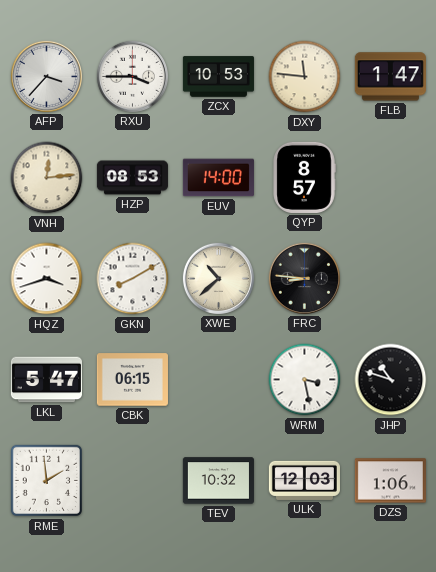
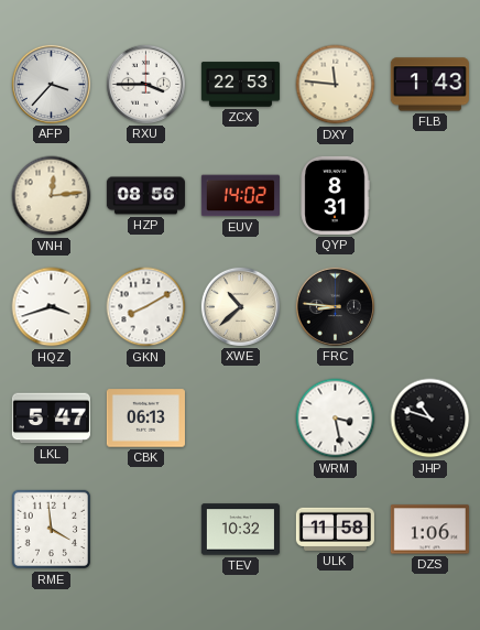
ZCX: 10:53 -> 22:53
FLB: 1:47 -> 1:43
HZP: 08:53 -> 08:56
EUV: 14:00 -> 14:02
QYP: 8:57 -> 8:31
CBK: 06:15 -> 06:13
RME: 1:59 -> 3:59
ULK: 12:03 -> 11:58
